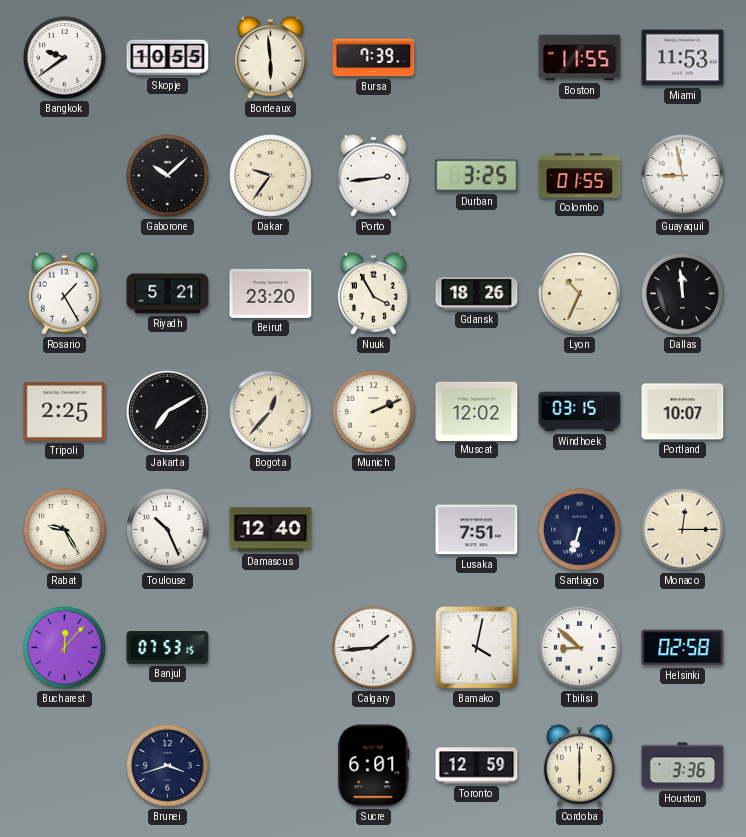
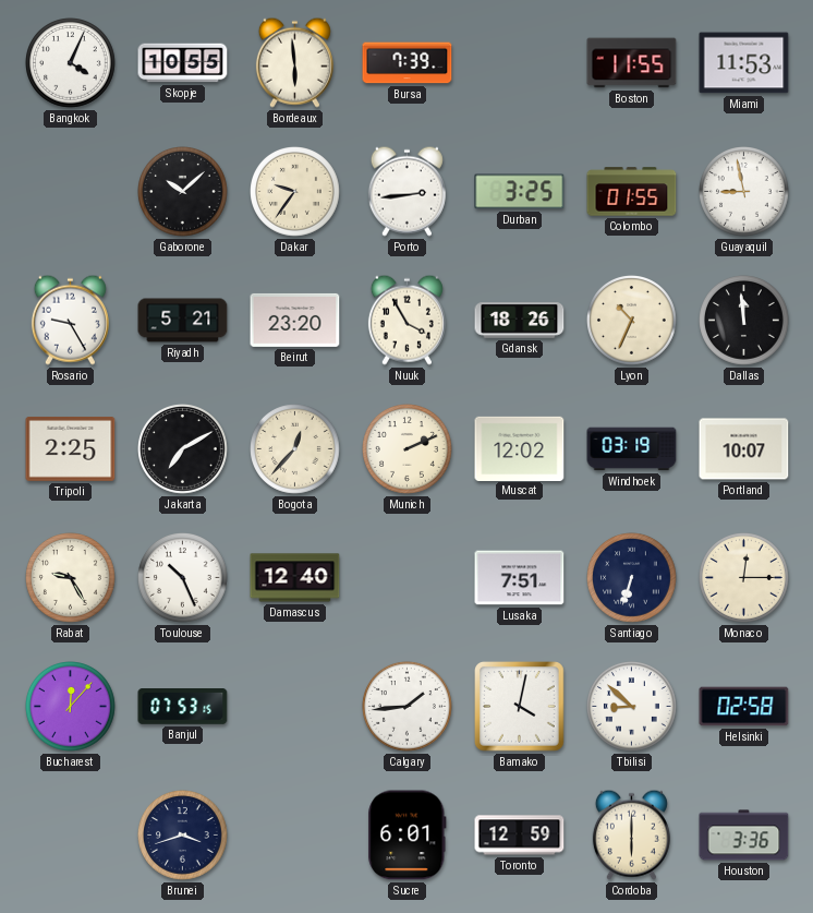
Bangkok: 9:39 -> 4:04
Rosario: 1:25 -> 9:25
Windhoek: 03:15 -> 03:19
